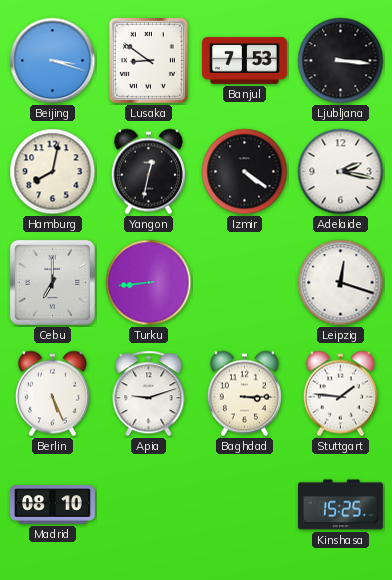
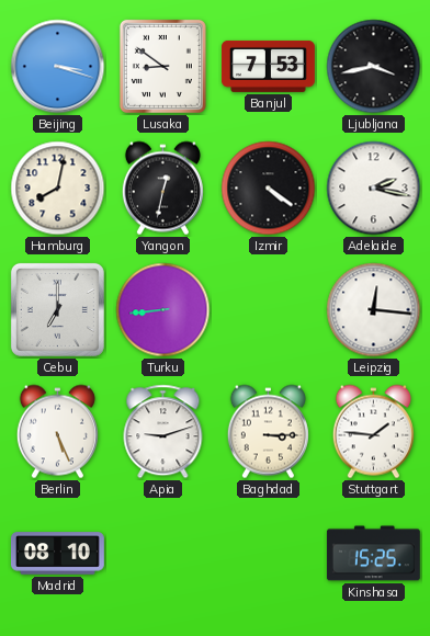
Ljubljana: 3:16 -> 3:43
Leipzig: 12:18 -> 12:16
